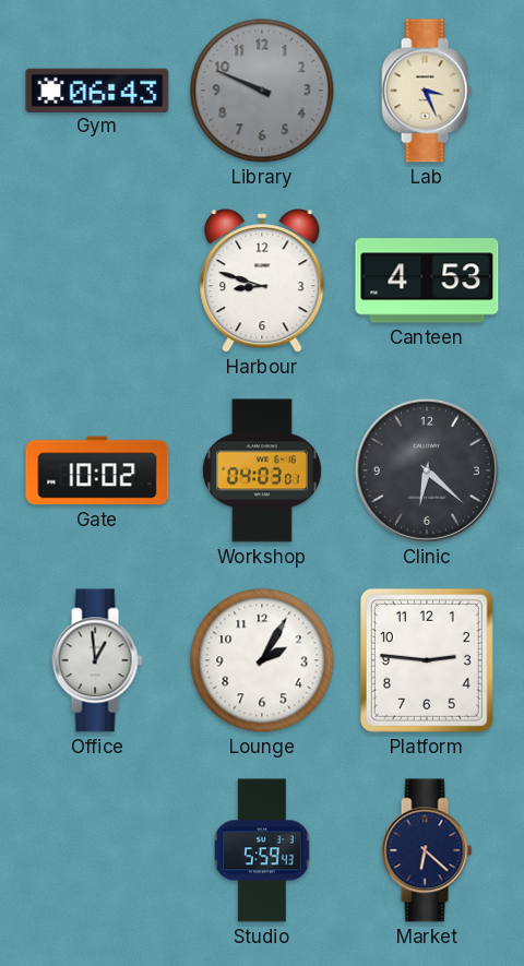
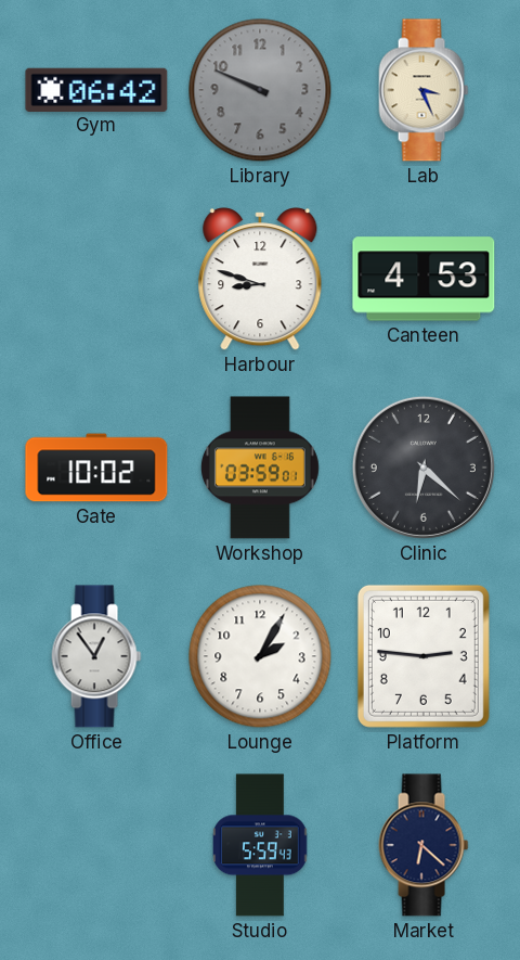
Gym: 06:43 -> 06:42
Workshop: 04:03 -> 03:59
Office: 12:59 -> 12:54
